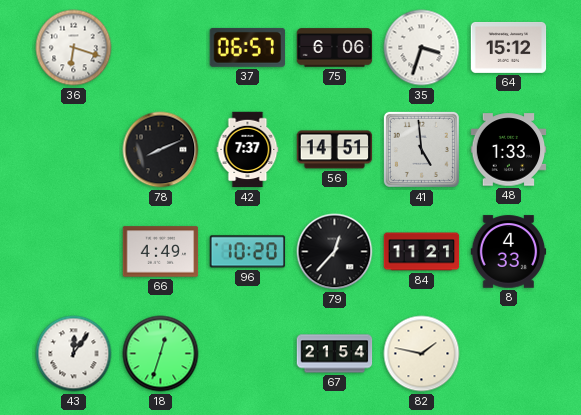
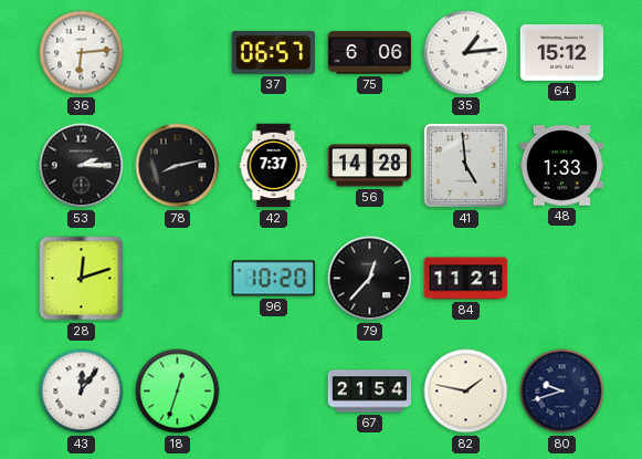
36: 6:18 -> 6:14
35: 3:33 -> 1:14
53: none -> 2:15
78: 8:11 -> 8:13
56: 14:51 -> 14:28
28: none -> 12:12
66: 4:49 -> none
8: 4:33 -> none
80: none -> 9:42
